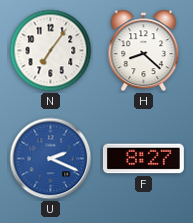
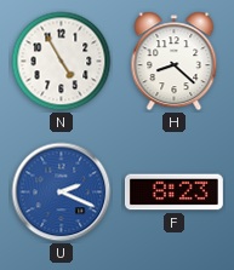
N: 7:06 -> 4:55
F: 8:27 -> 8:23
